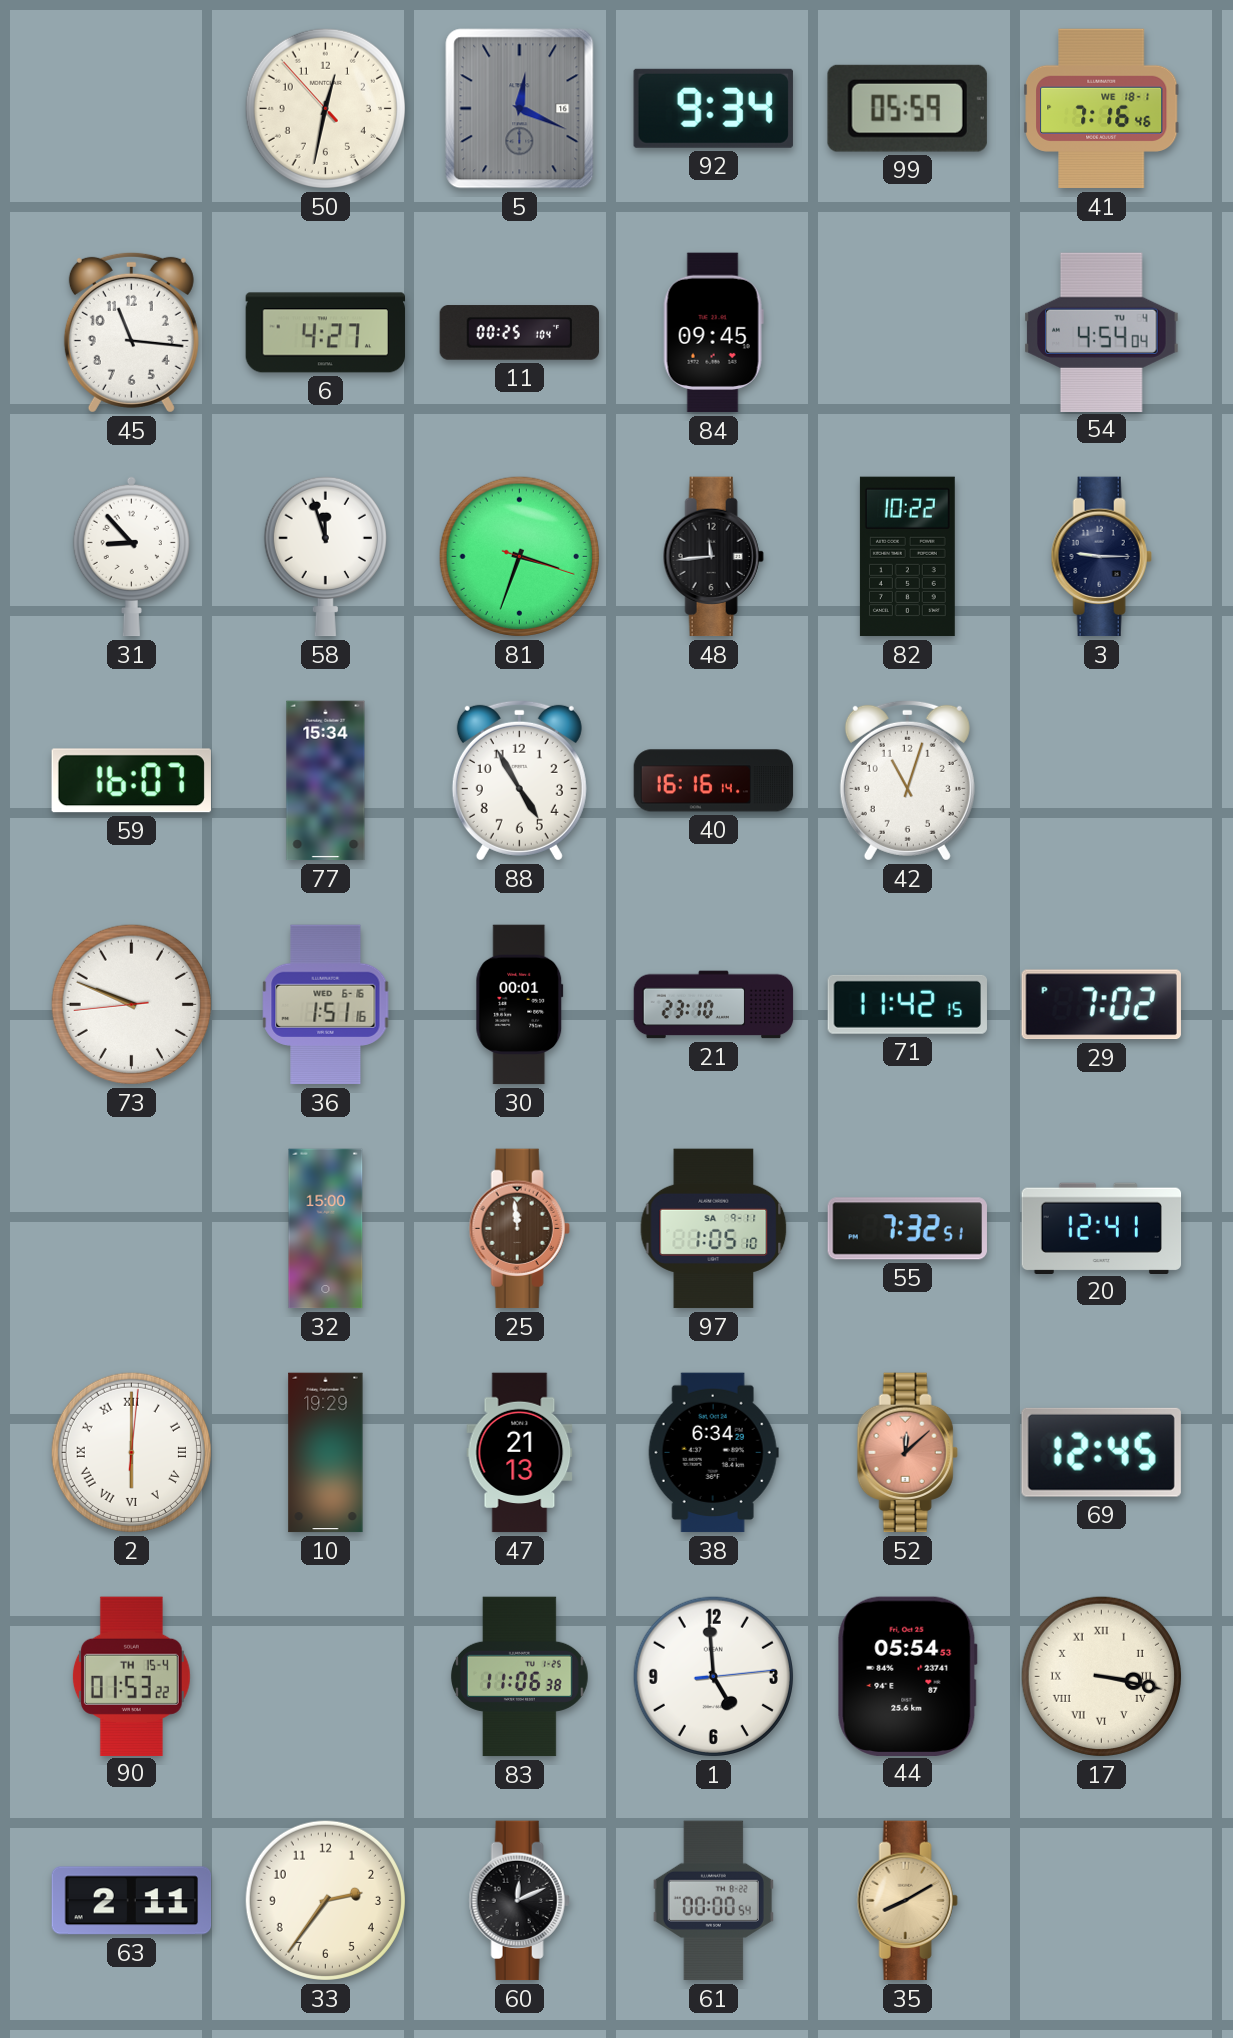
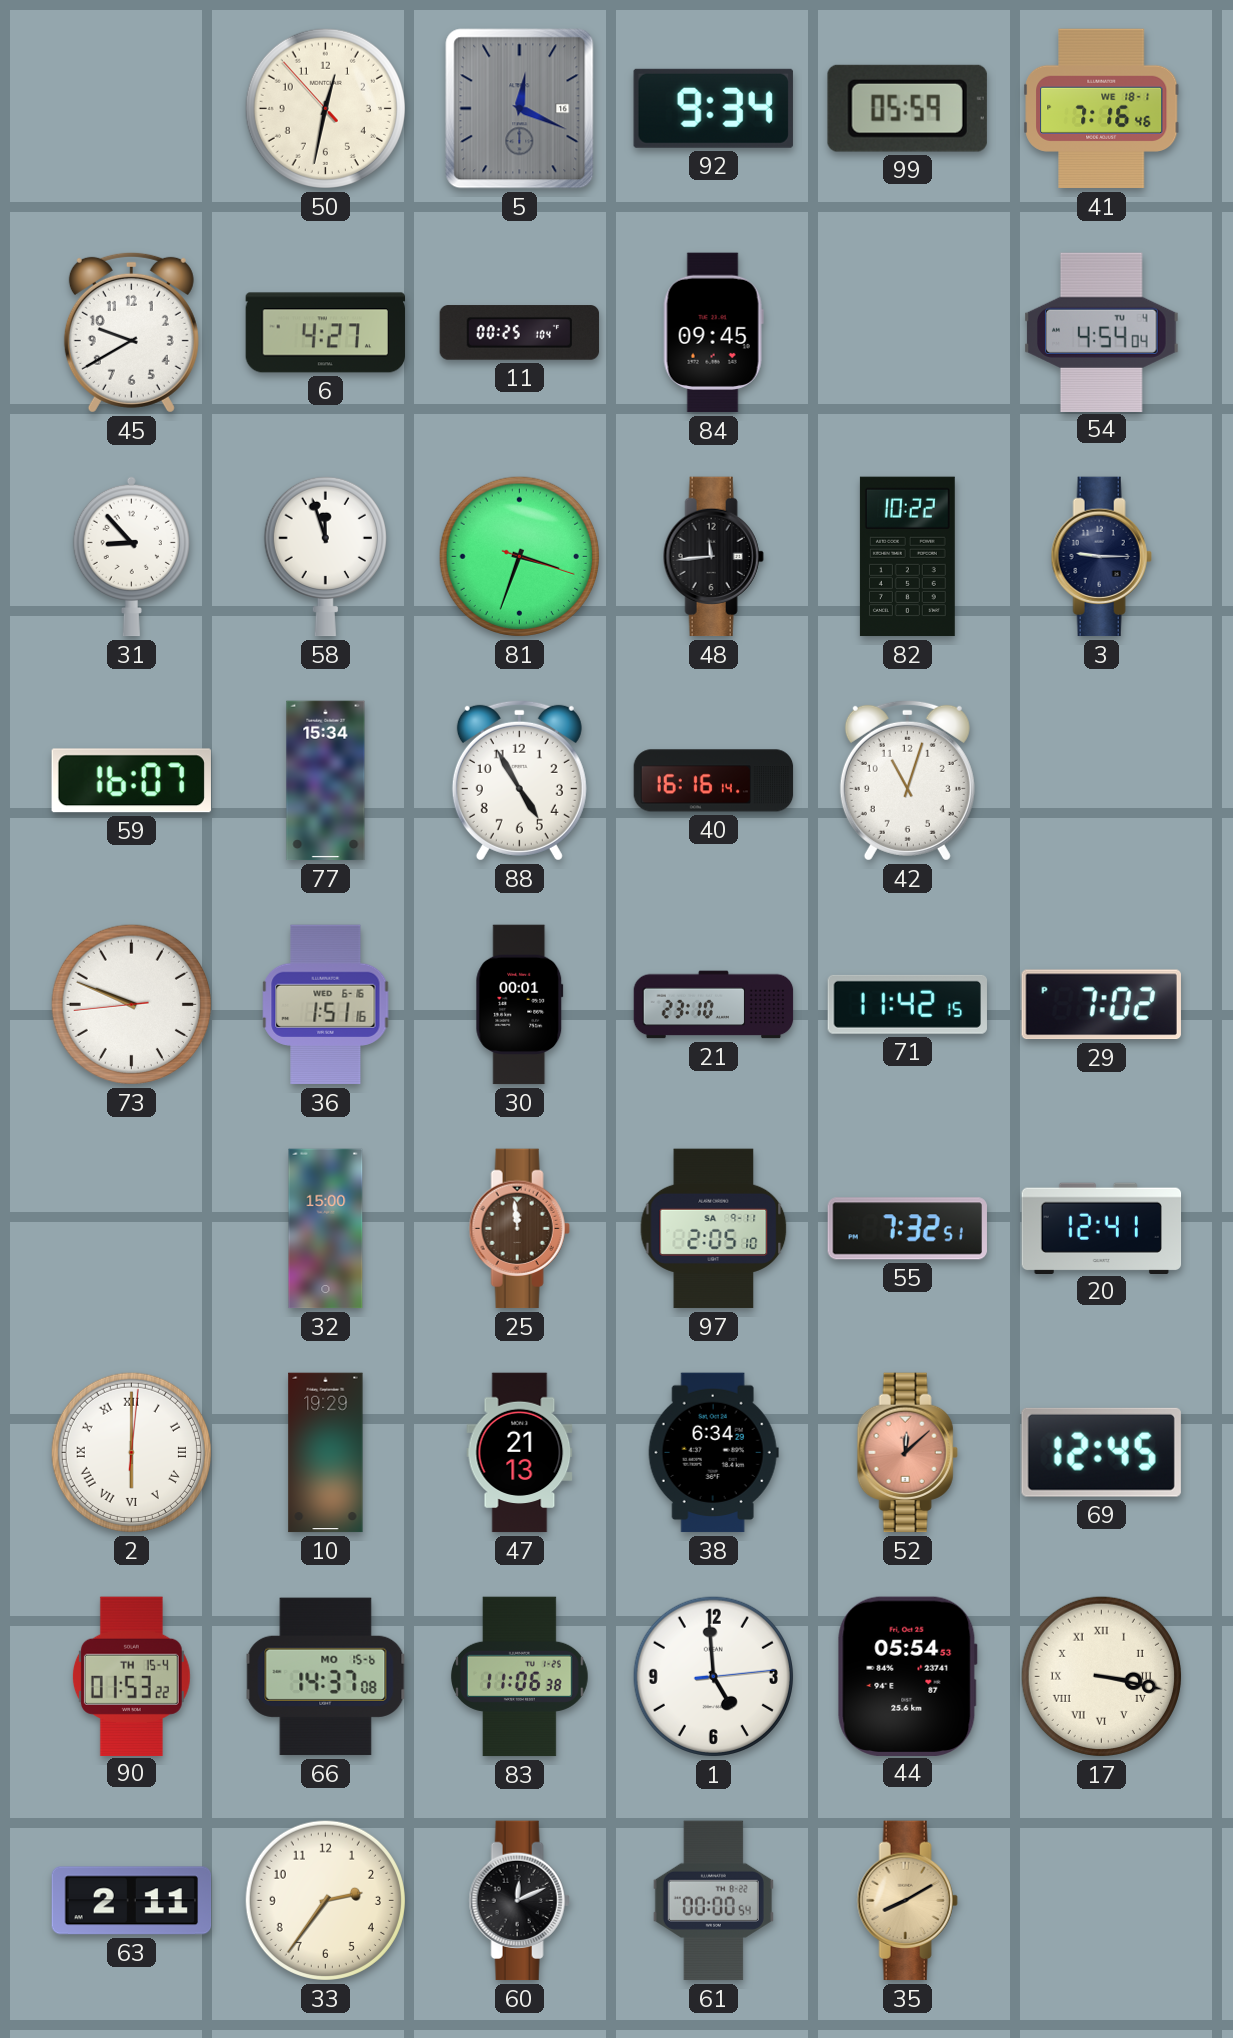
45: 11:16 -> 9:40
97: 1:05 -> 2:05
66: none -> 14:37
